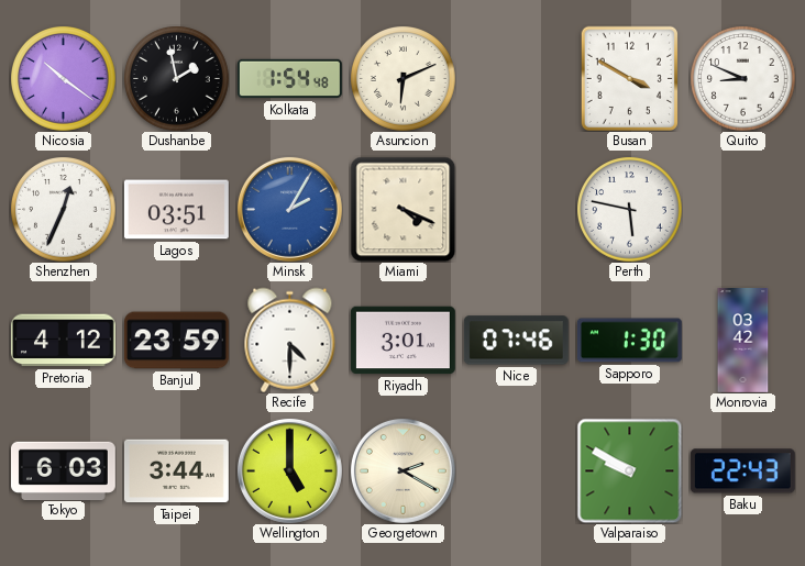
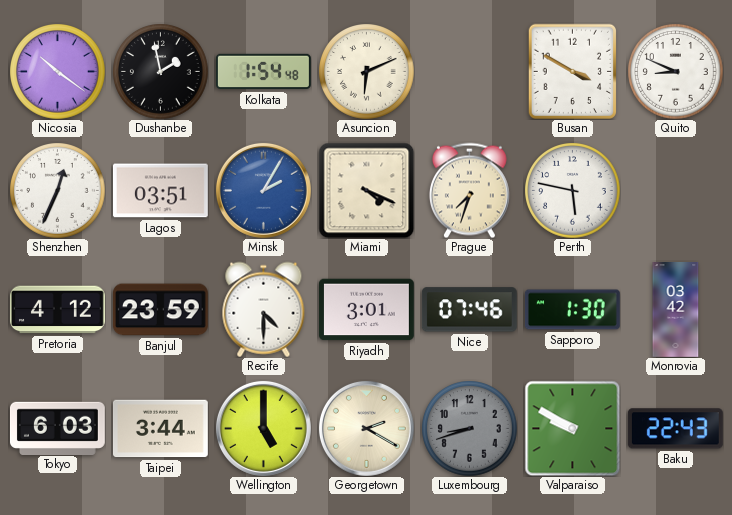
Prague: none -> 7:33
Luxembourg: none -> 8:42
